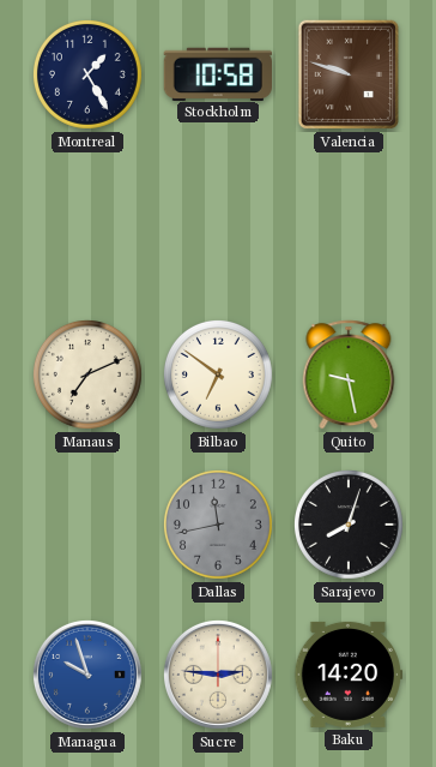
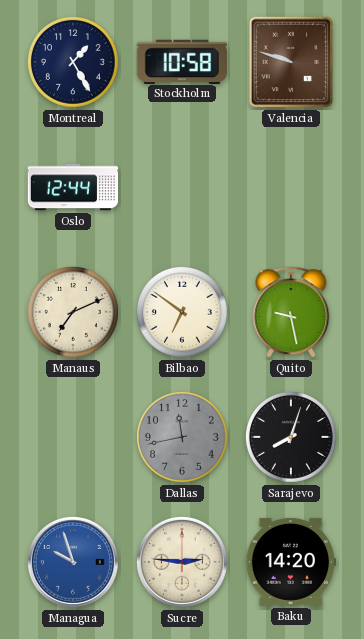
Oslo: none -> 12:44
